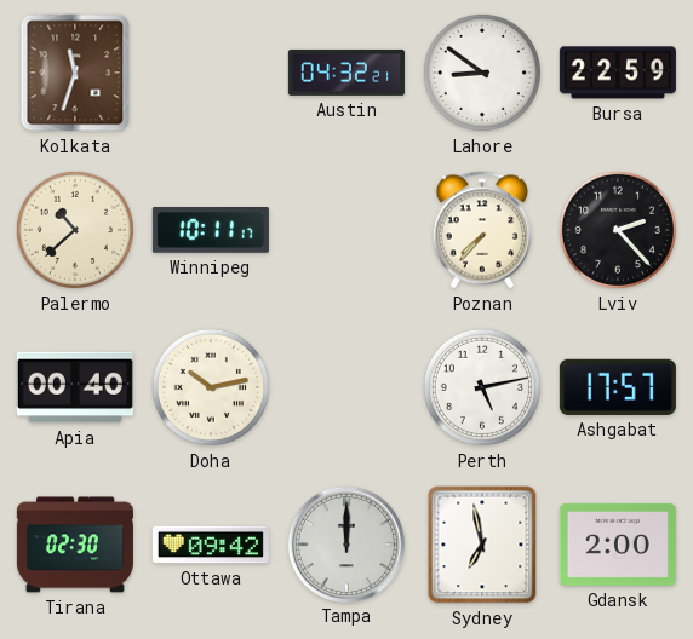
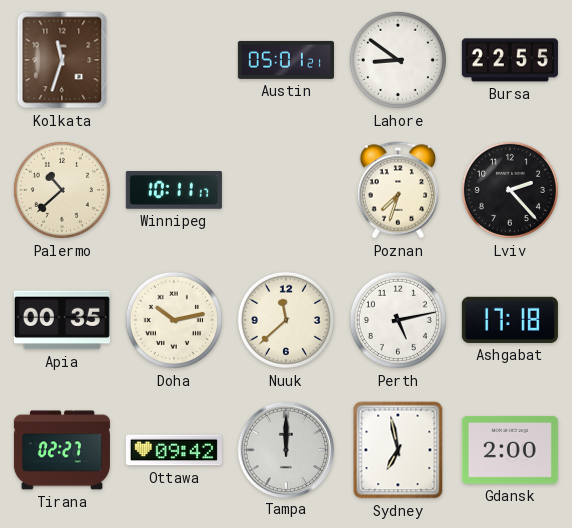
Austin: 04:32 -> 05:01
Bursa: 22:59 -> 22:55
Poznan: 7:37 -> 7:33
Apia: 00:40 -> 00:35
Nuuk: none -> 11:38
Ashgabat: 17:57 -> 17:18
Tirana: 02:30 -> 02:27
